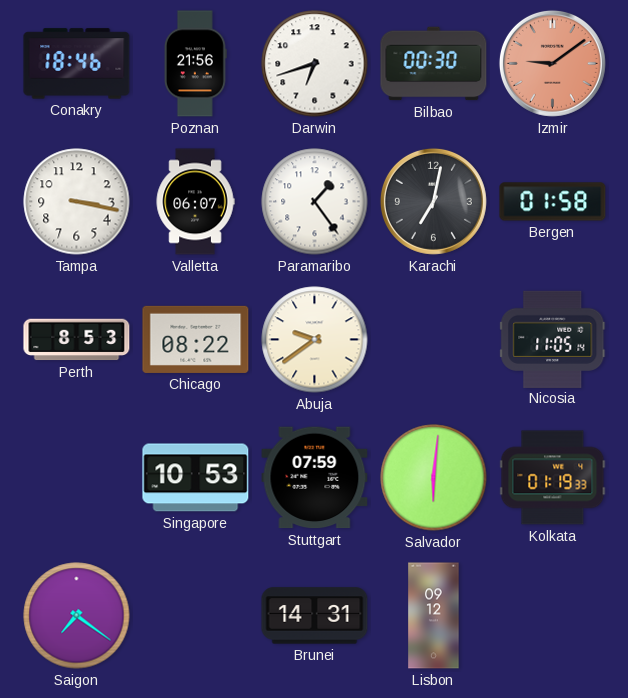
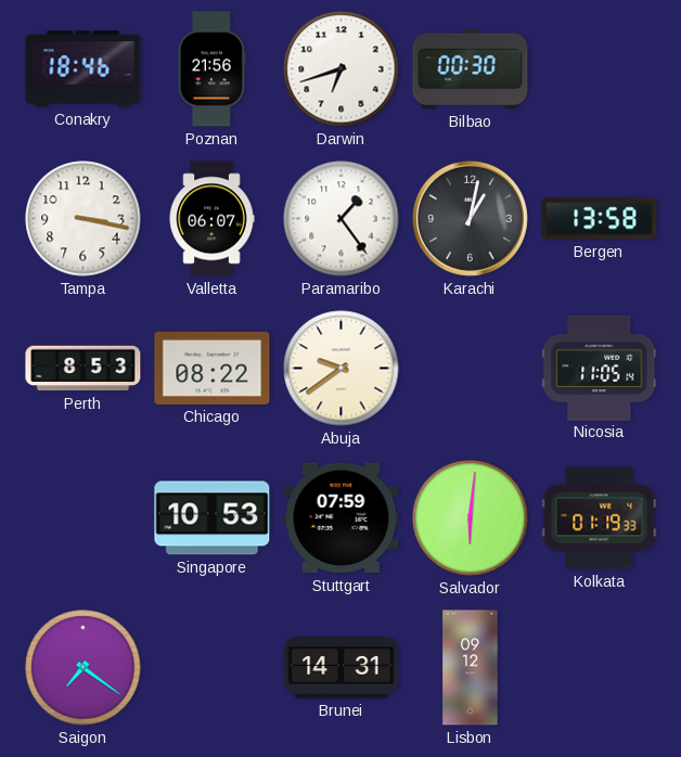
Izmir: 9:09 -> none
Karachi: 7:02 -> 1:02
Bergen: 01:58 -> 13:58
